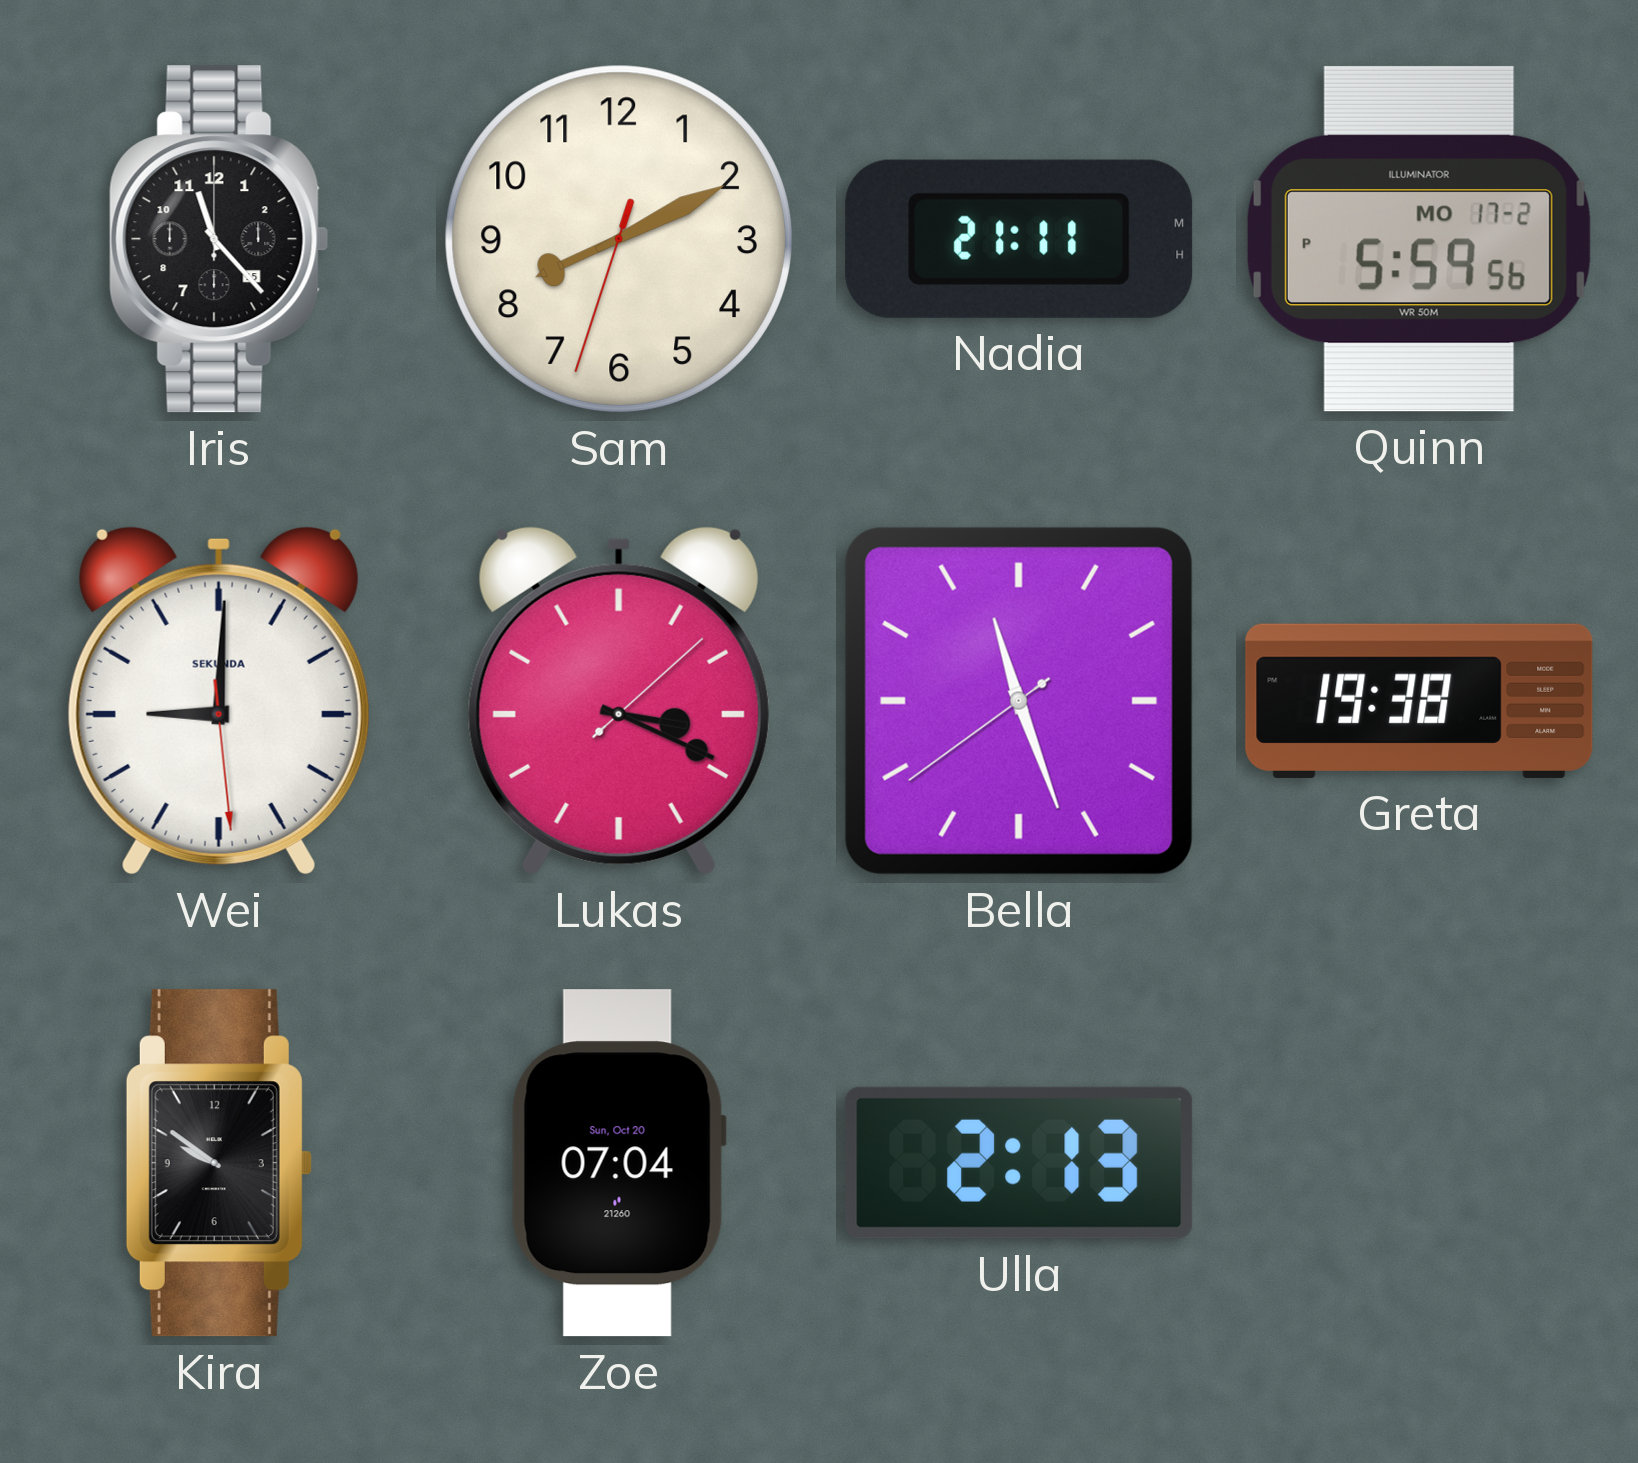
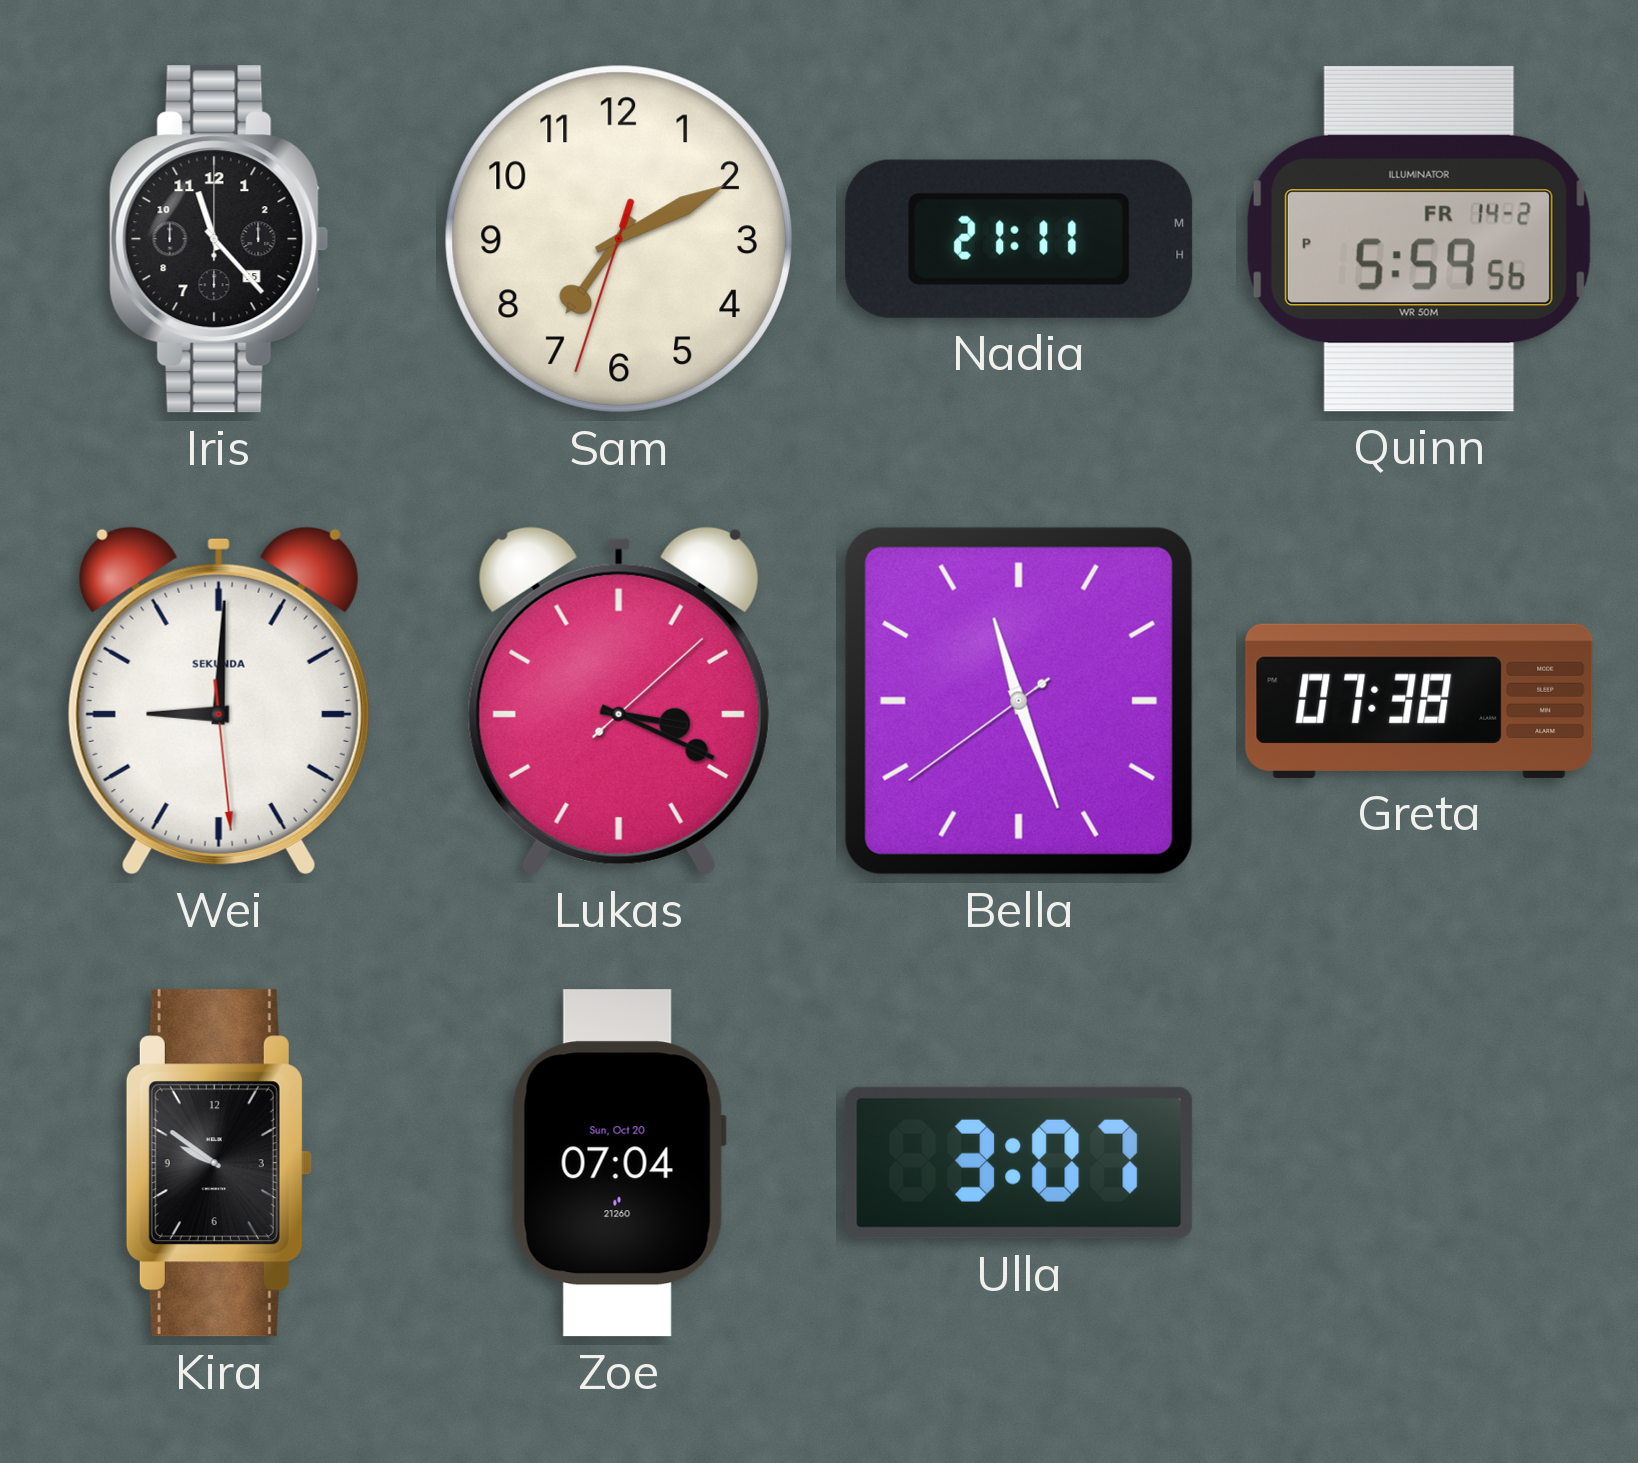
Sam: 8:10 -> 7:10
Quinn date: MO 17-2 -> FR 14-2
Greta: 19:38 -> 07:38
Ulla: 2:13 -> 3:07
